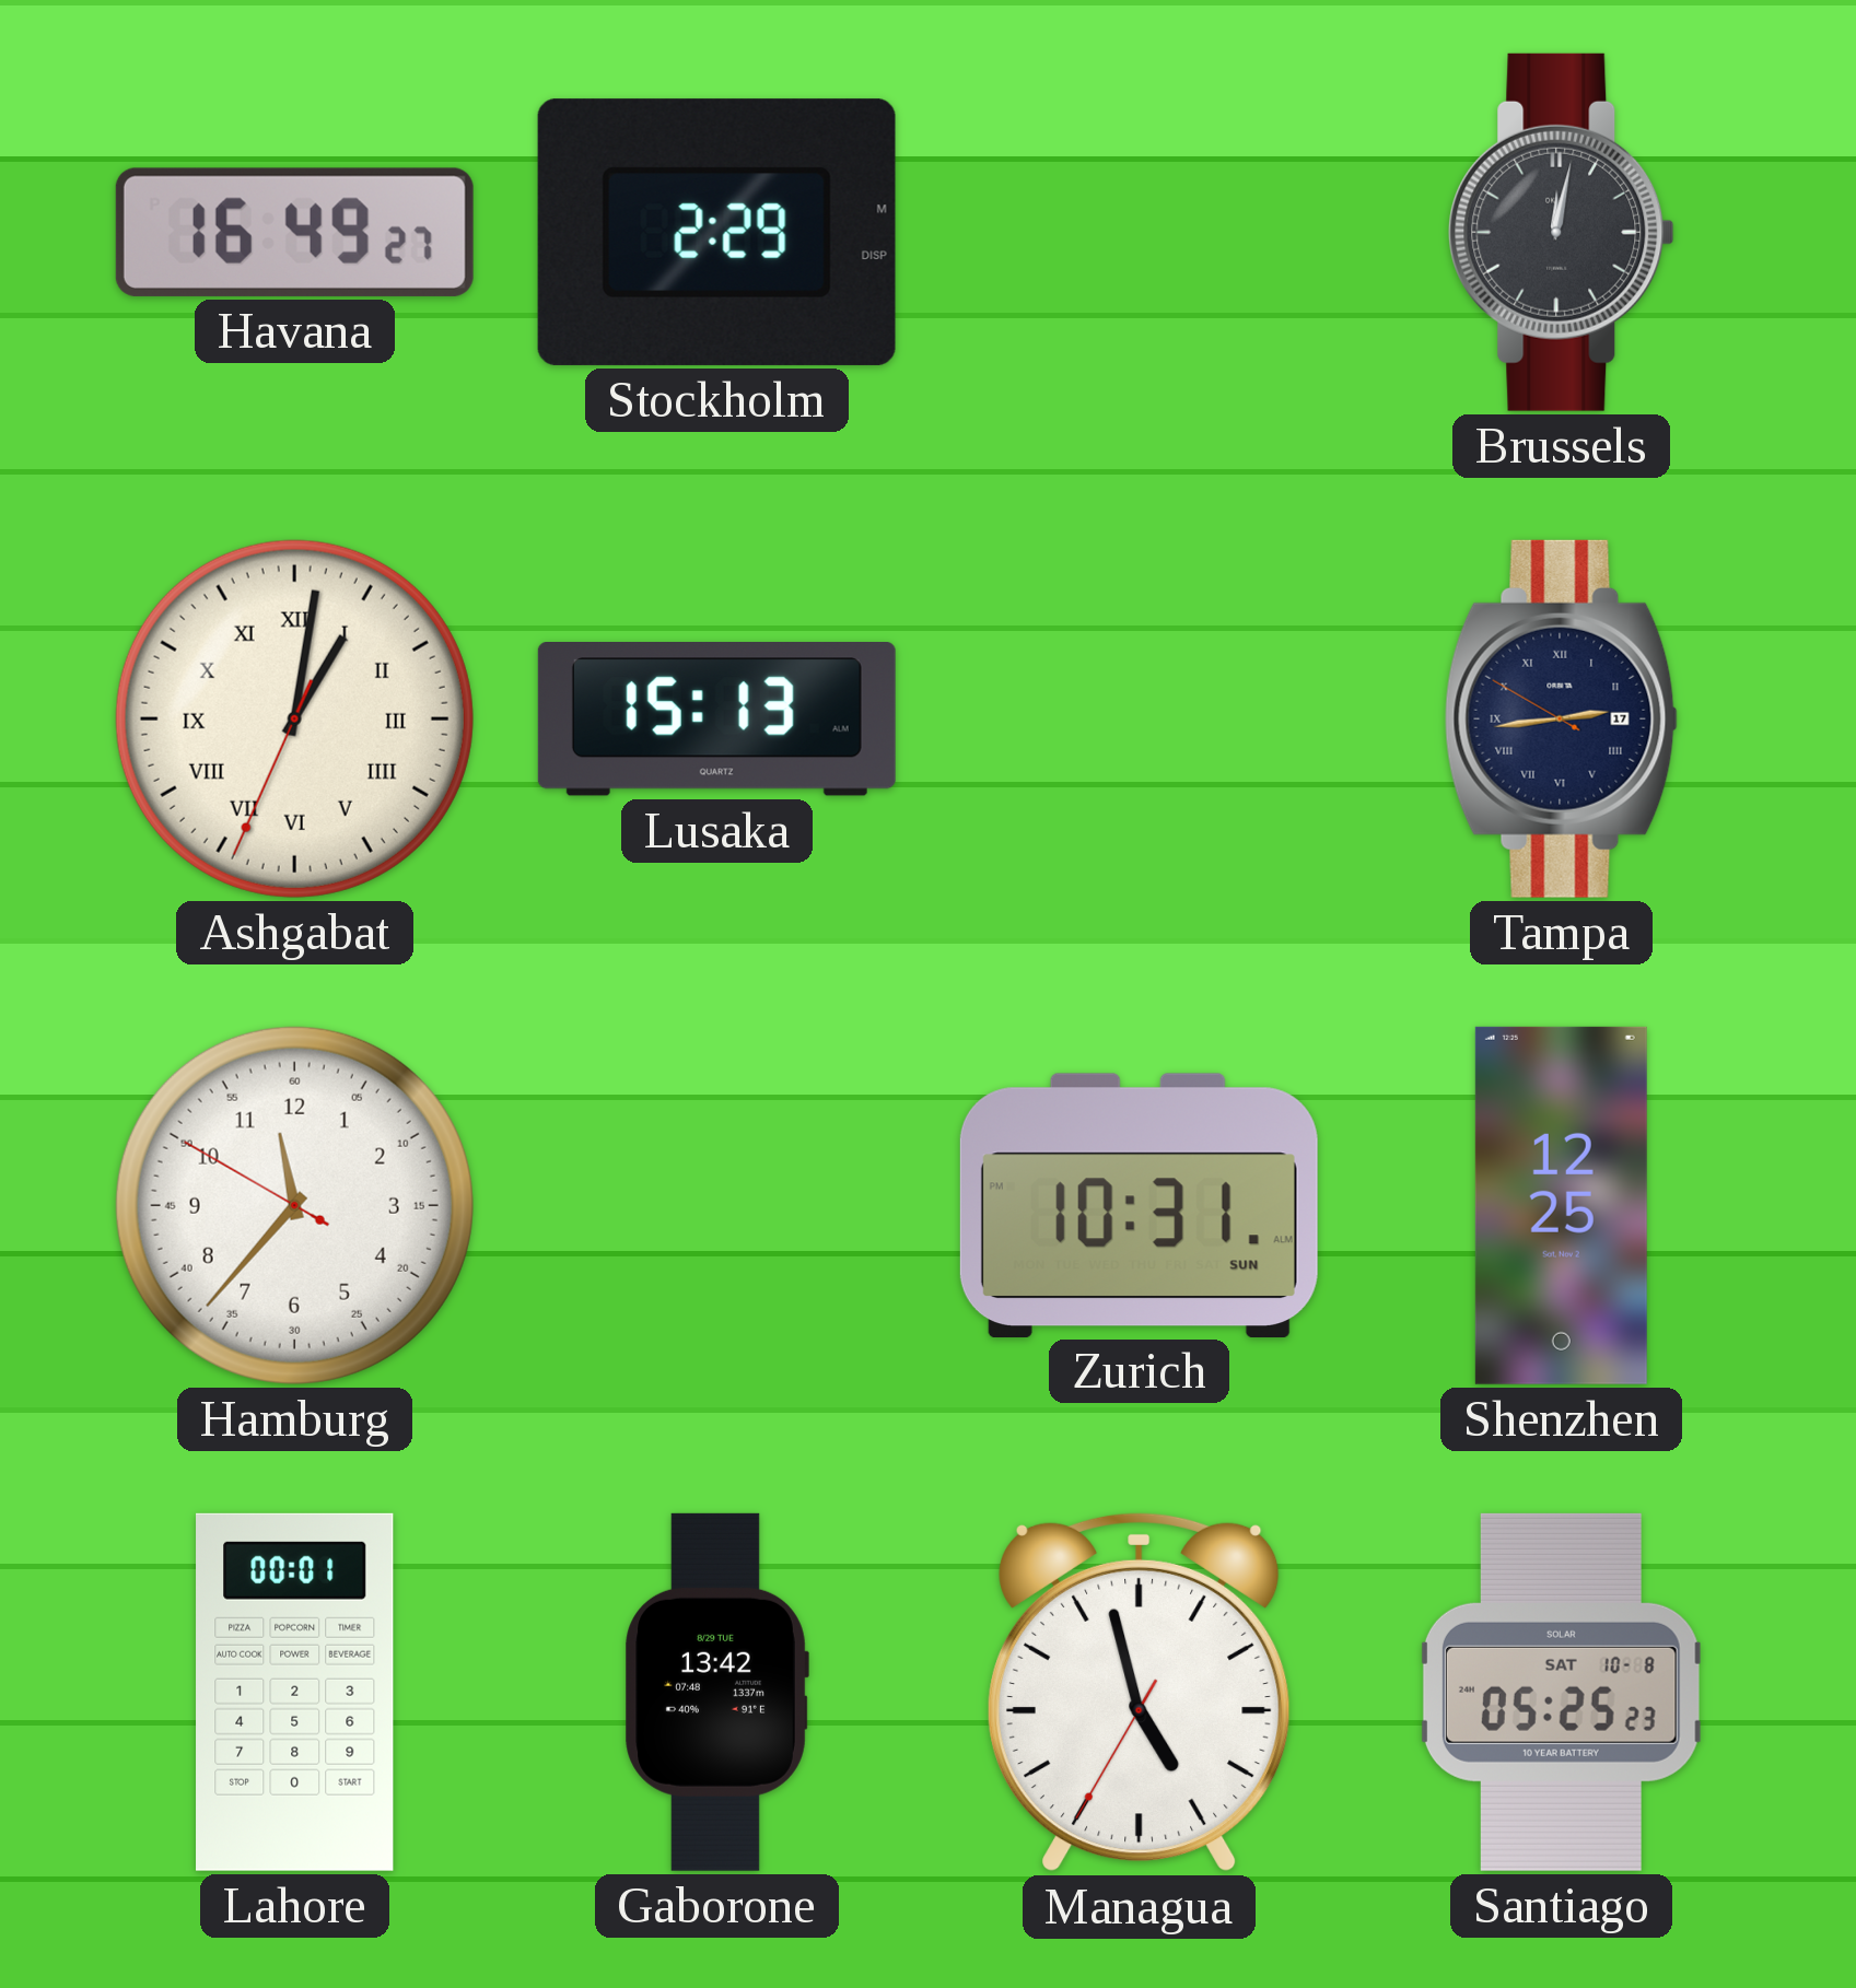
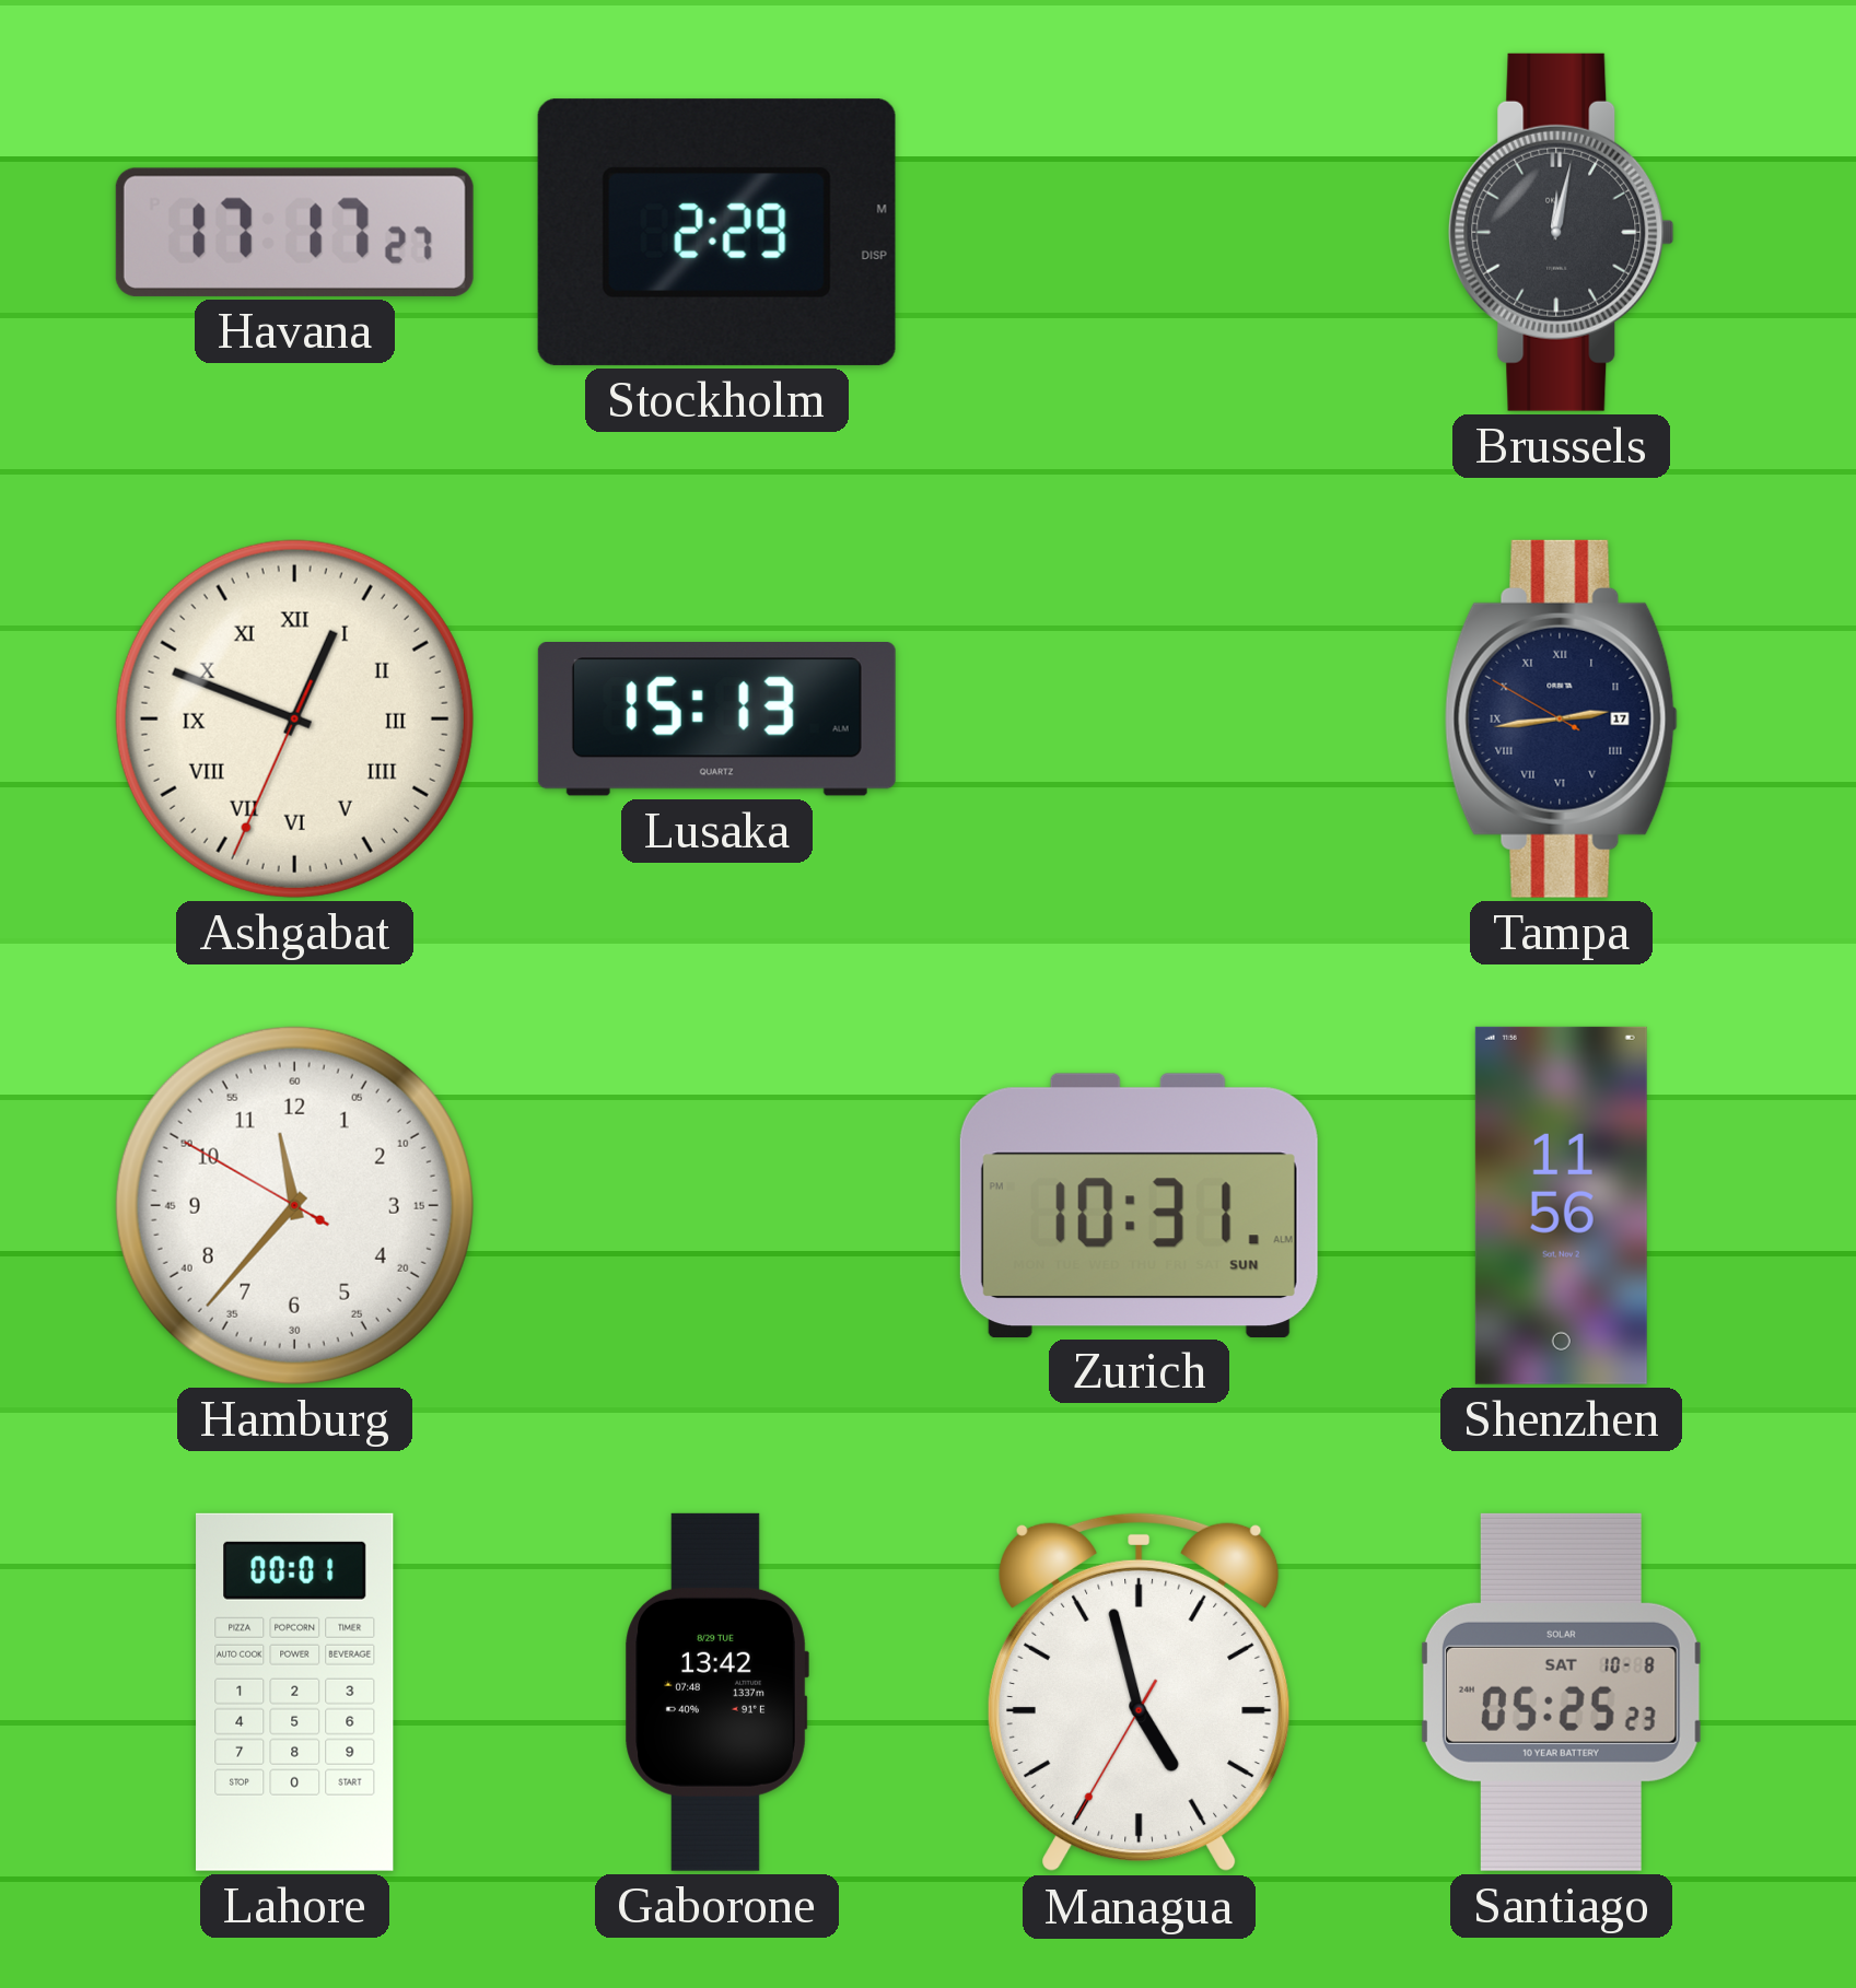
Havana: 16:49 -> 17:17
Ashgabat: 1:01 -> 12:48
Shenzhen: 12:25 -> 11:56
